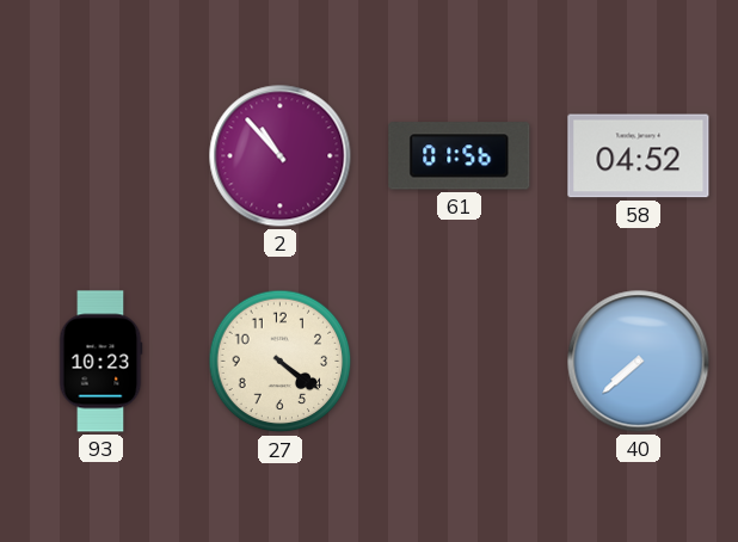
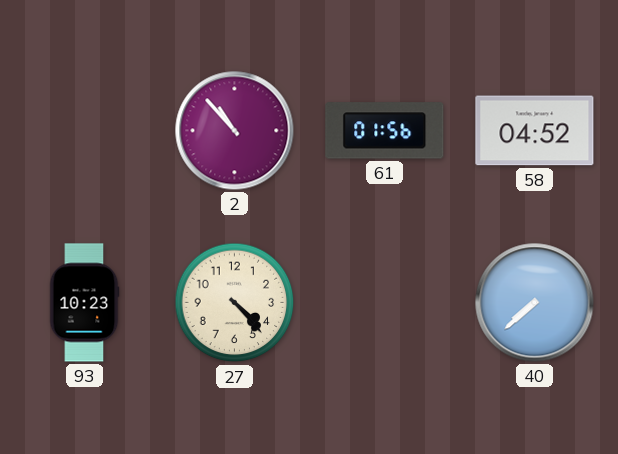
27: 4:21 -> 4:23
